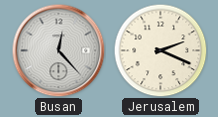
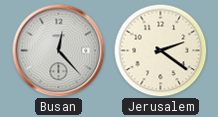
Jerusalem: 2:19 -> 2:21
